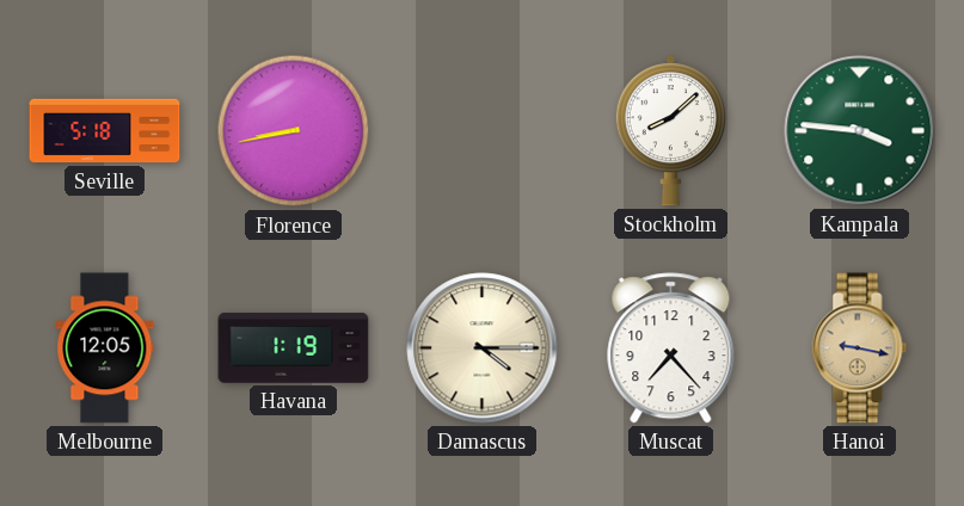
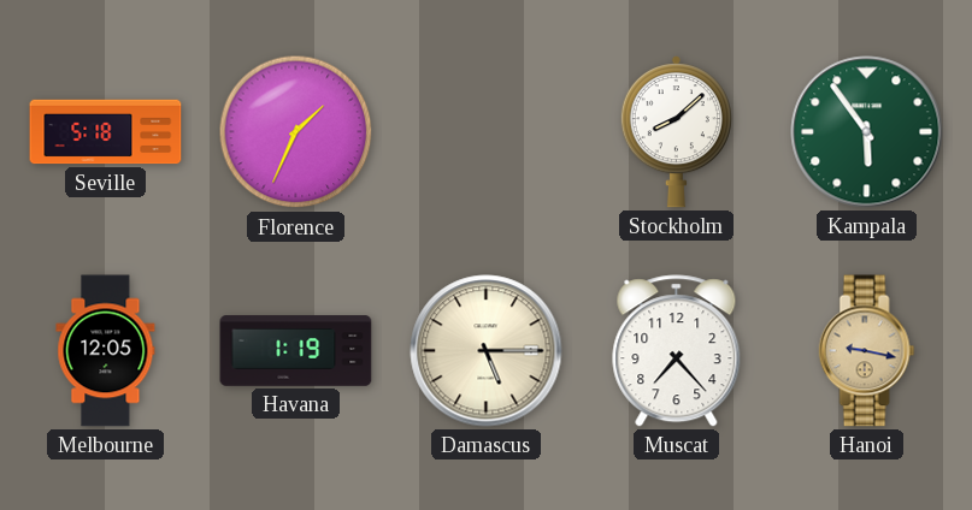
Florence: 8:43 -> 1:34
Kampala: 3:46 -> 5:54
Damascus: 4:15 -> 5:15
